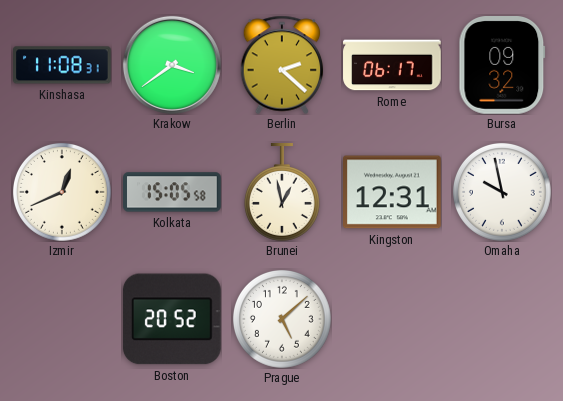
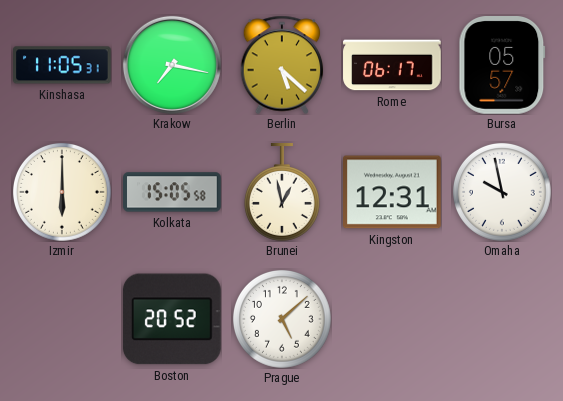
Kinshasa: 11:08 -> 11:05
Krakow: 3:39 -> 7:17
Berlin: 2:22 -> 5:22
Bursa: 09:32 -> 05:57
Izmir: 12:41 -> 6:00
